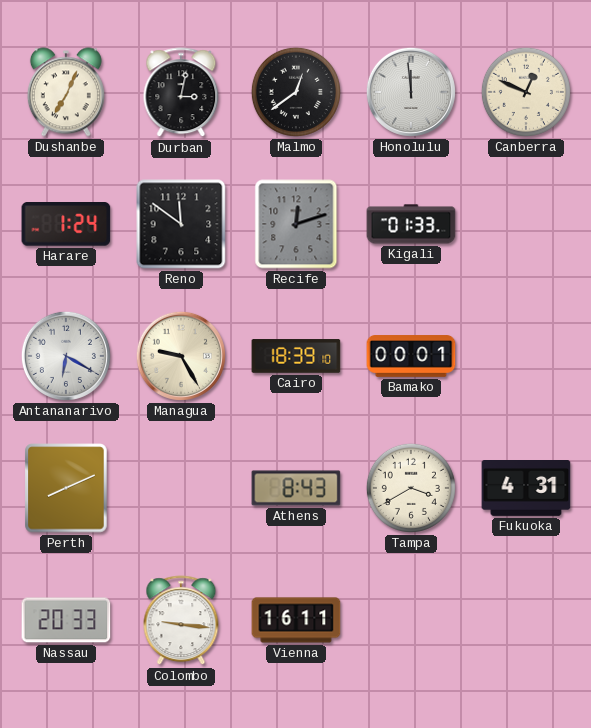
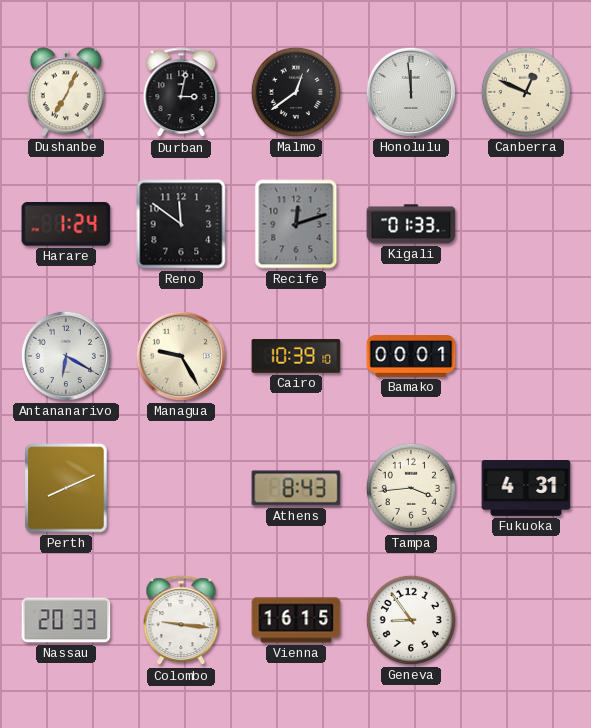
Cairo: 18:39 -> 10:39
Tampa: 3:40 -> 3:44
Vienna: 16:11 -> 16:15
Geneva: none -> 8:54
